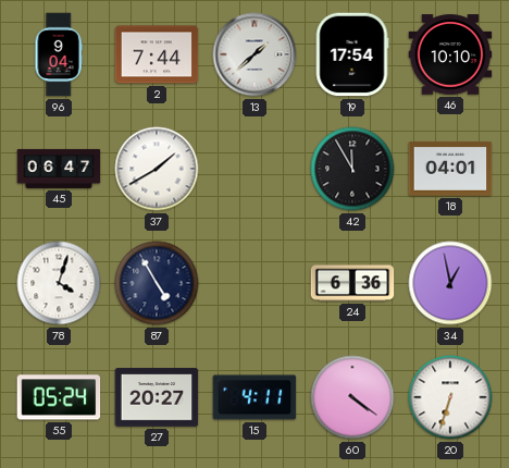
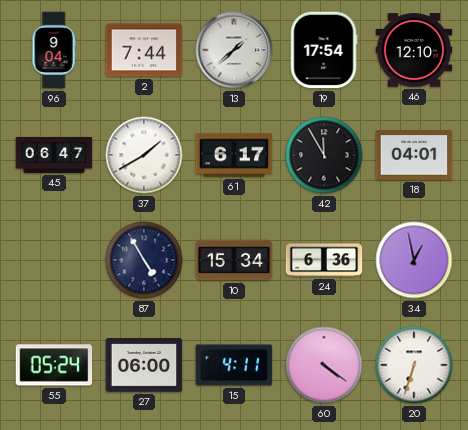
46: 10:10 -> 12:10
61: none -> 6:17
78: 4:03 -> none
10: none -> 15:34
27: 20:27 -> 06:00
